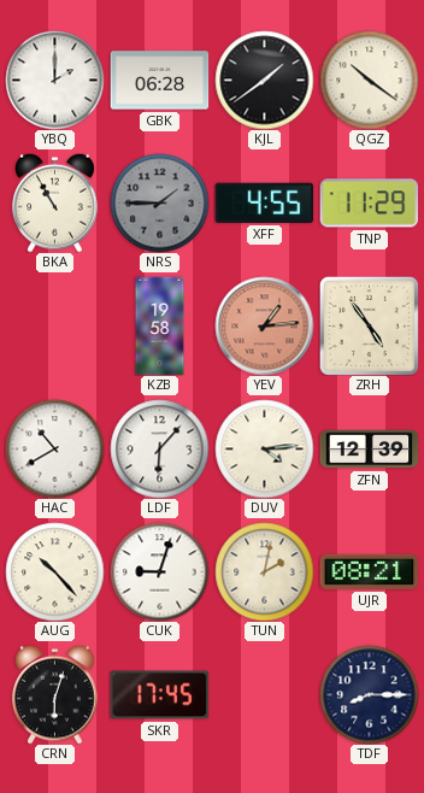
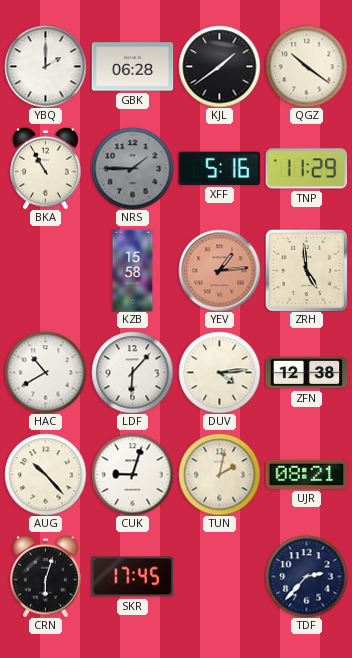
XFF: 4:55 -> 5:16
KZB: 19:58 -> 15:58
ZRH: 4:54 -> 4:59
ZFN: 12:39 -> 12:38
TDF: 8:15 -> 2:37
